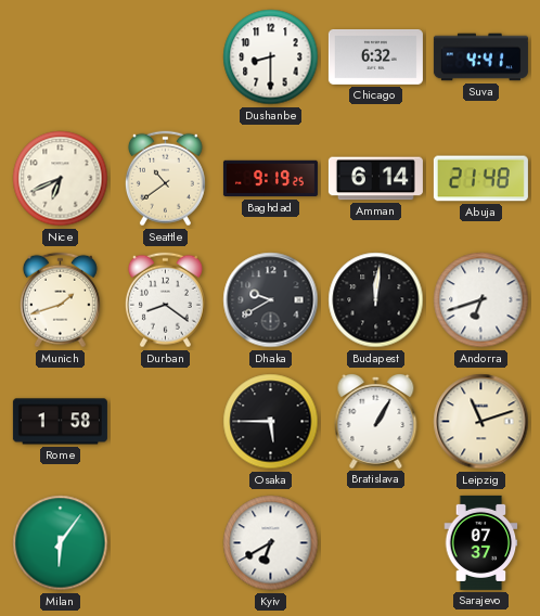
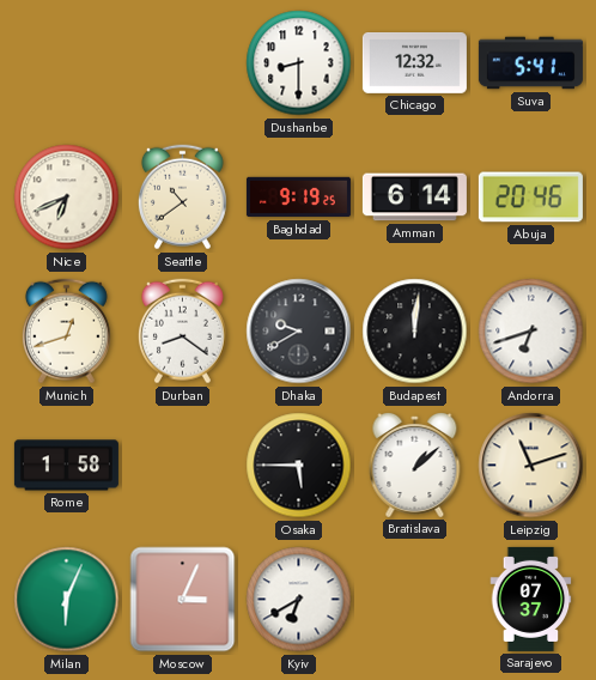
Chicago: 6:32 -> 12:32
Suva: 4:41 -> 5:41
Abuja: 21:48 -> 20:46
Munich: 1:42 -> 12:42
Bratislava: 1:05 -> 1:08
Milan: 6:06 -> 6:04
Moscow: none -> 3:04
